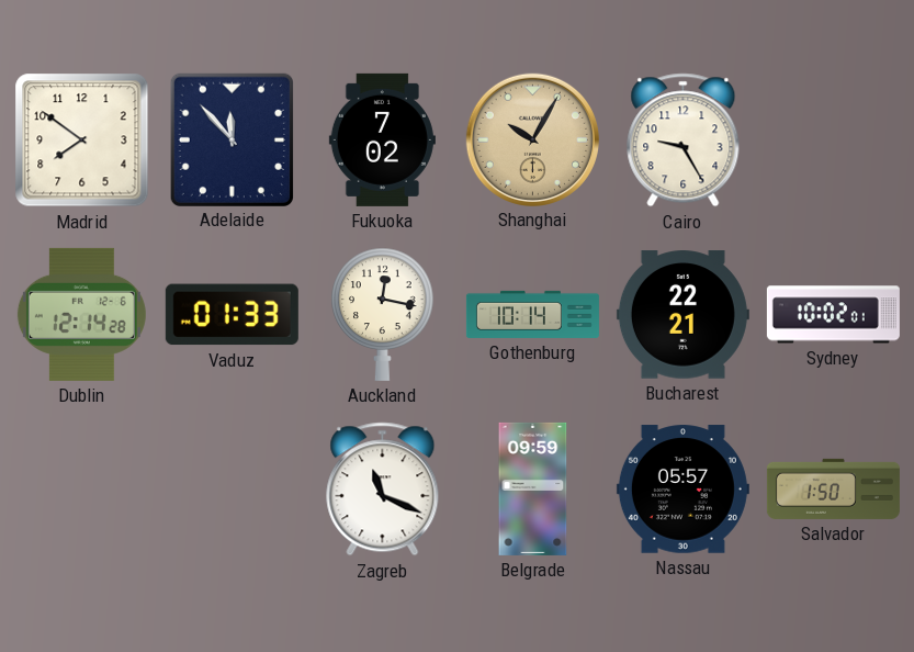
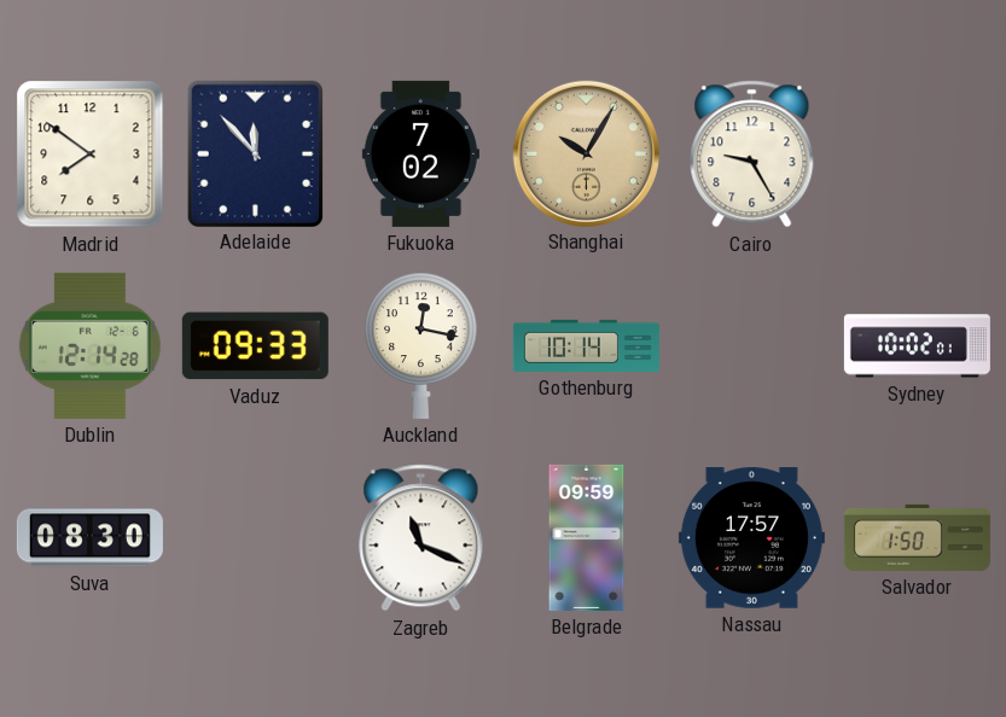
Vaduz: 01:33 -> 09:33
Bucharest: 22:21 -> none
Suva: none -> 08:30
Nassau: 05:57 -> 17:57
